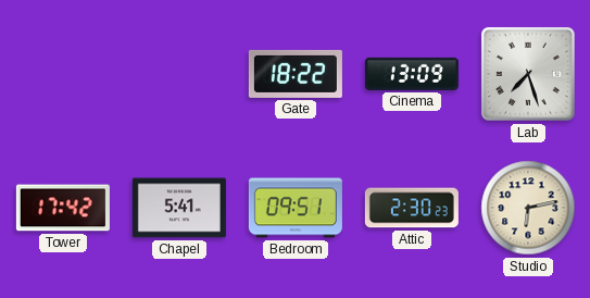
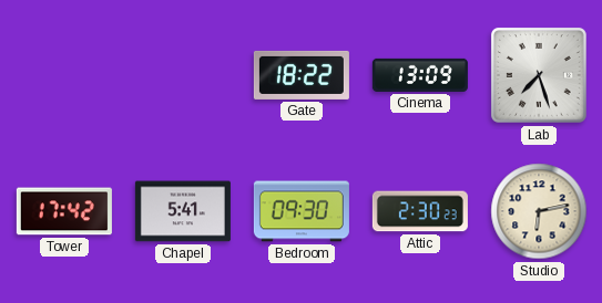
Bedroom: 09:51 -> 09:30
